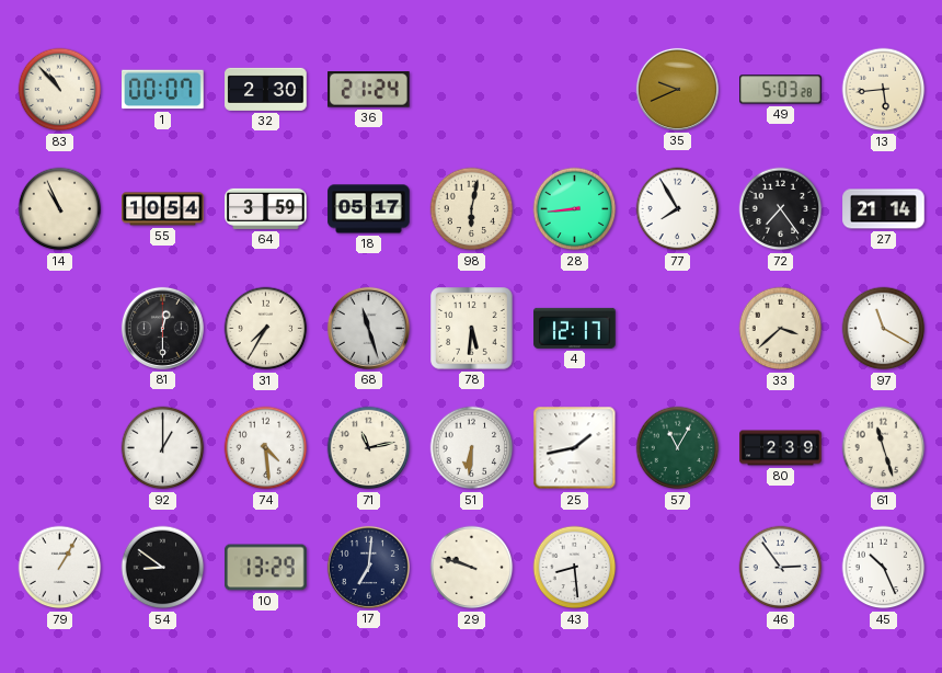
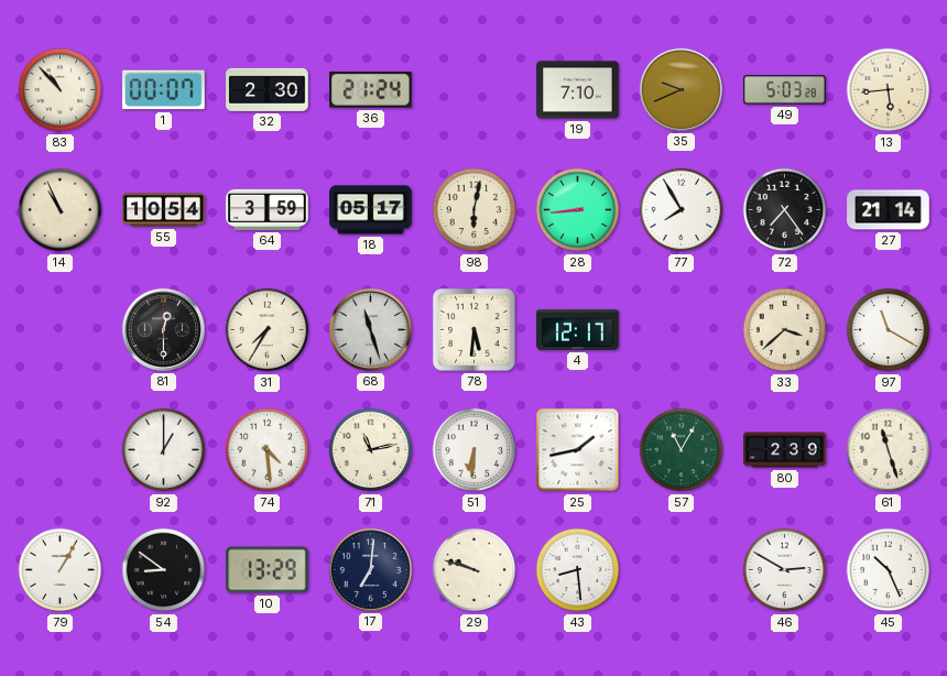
19: none -> 7:10
46: 2:54 -> 2:50
